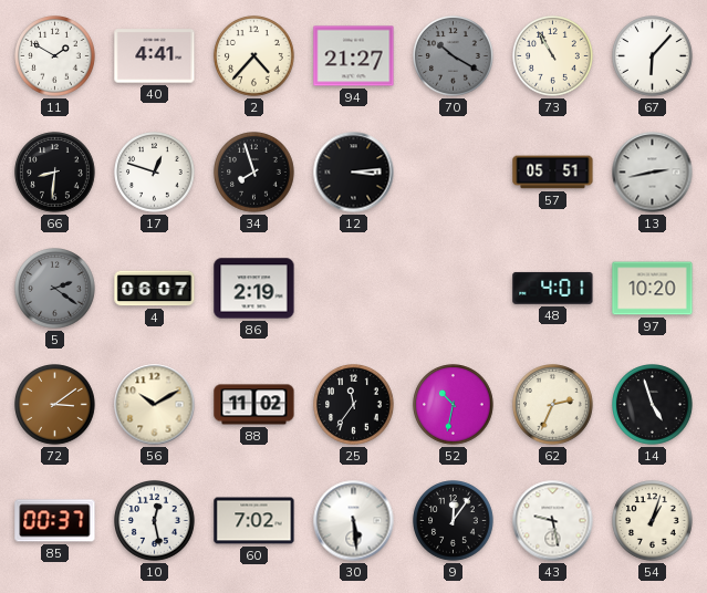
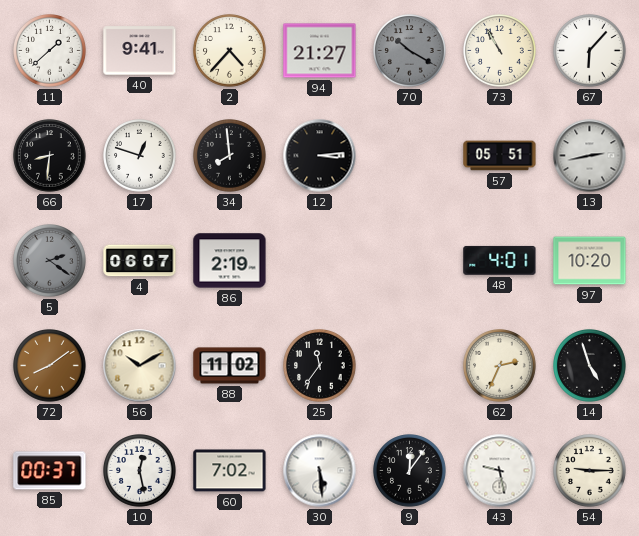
11: 1:50 -> 1:38
40: 4:41 -> 9:41
34: 7:57 -> 7:59
72: 3:09 -> 8:09
52: 10:32 -> none
54: 1:03 -> 9:15
